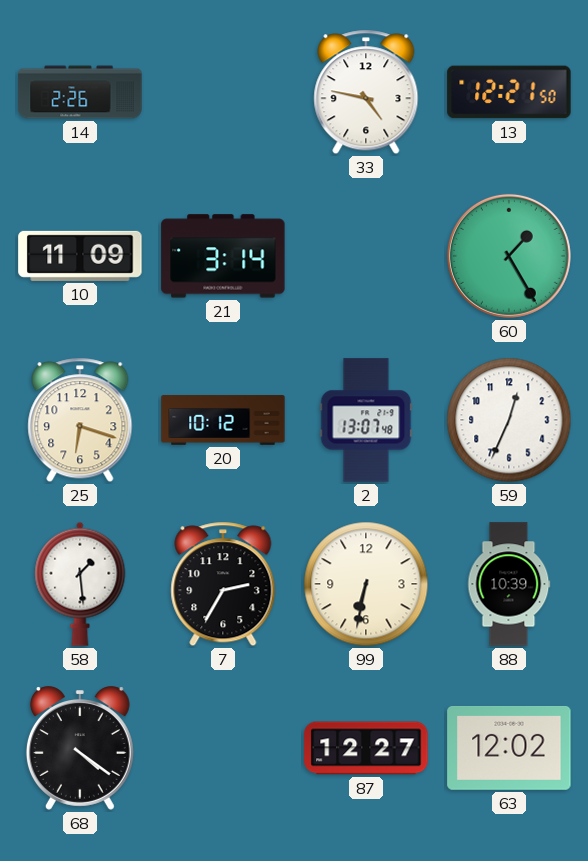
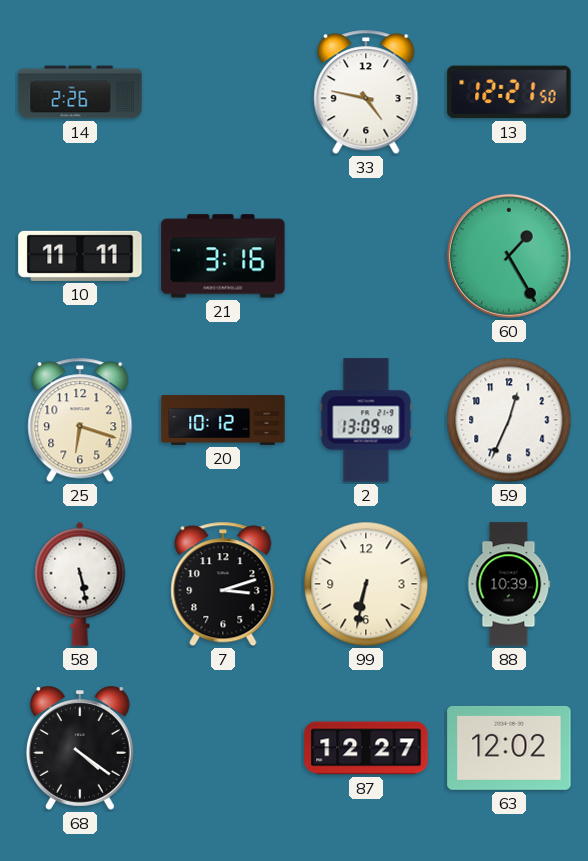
10: 11:09 -> 11:11
21: 3:14 -> 3:16
2: 13:07 -> 13:09
58: 1:29 -> 5:28
7: 2:35 -> 3:12
